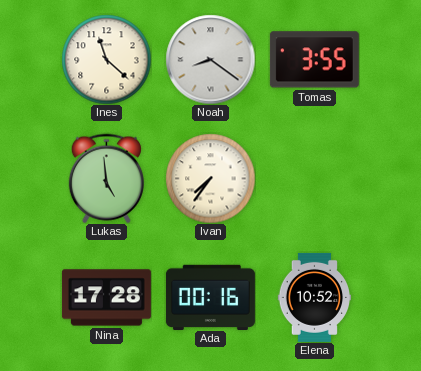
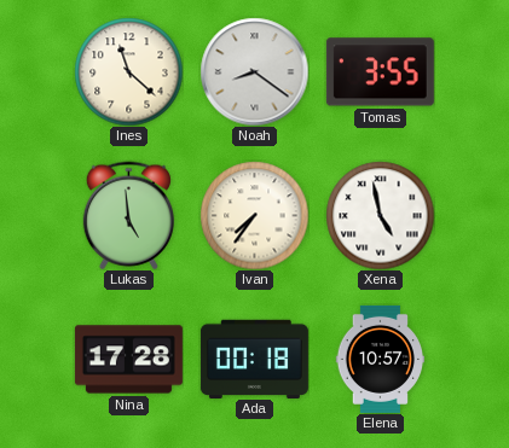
Xena: none -> 4:58
Ada: 00:16 -> 00:18
Elena: 10:52 -> 10:57
